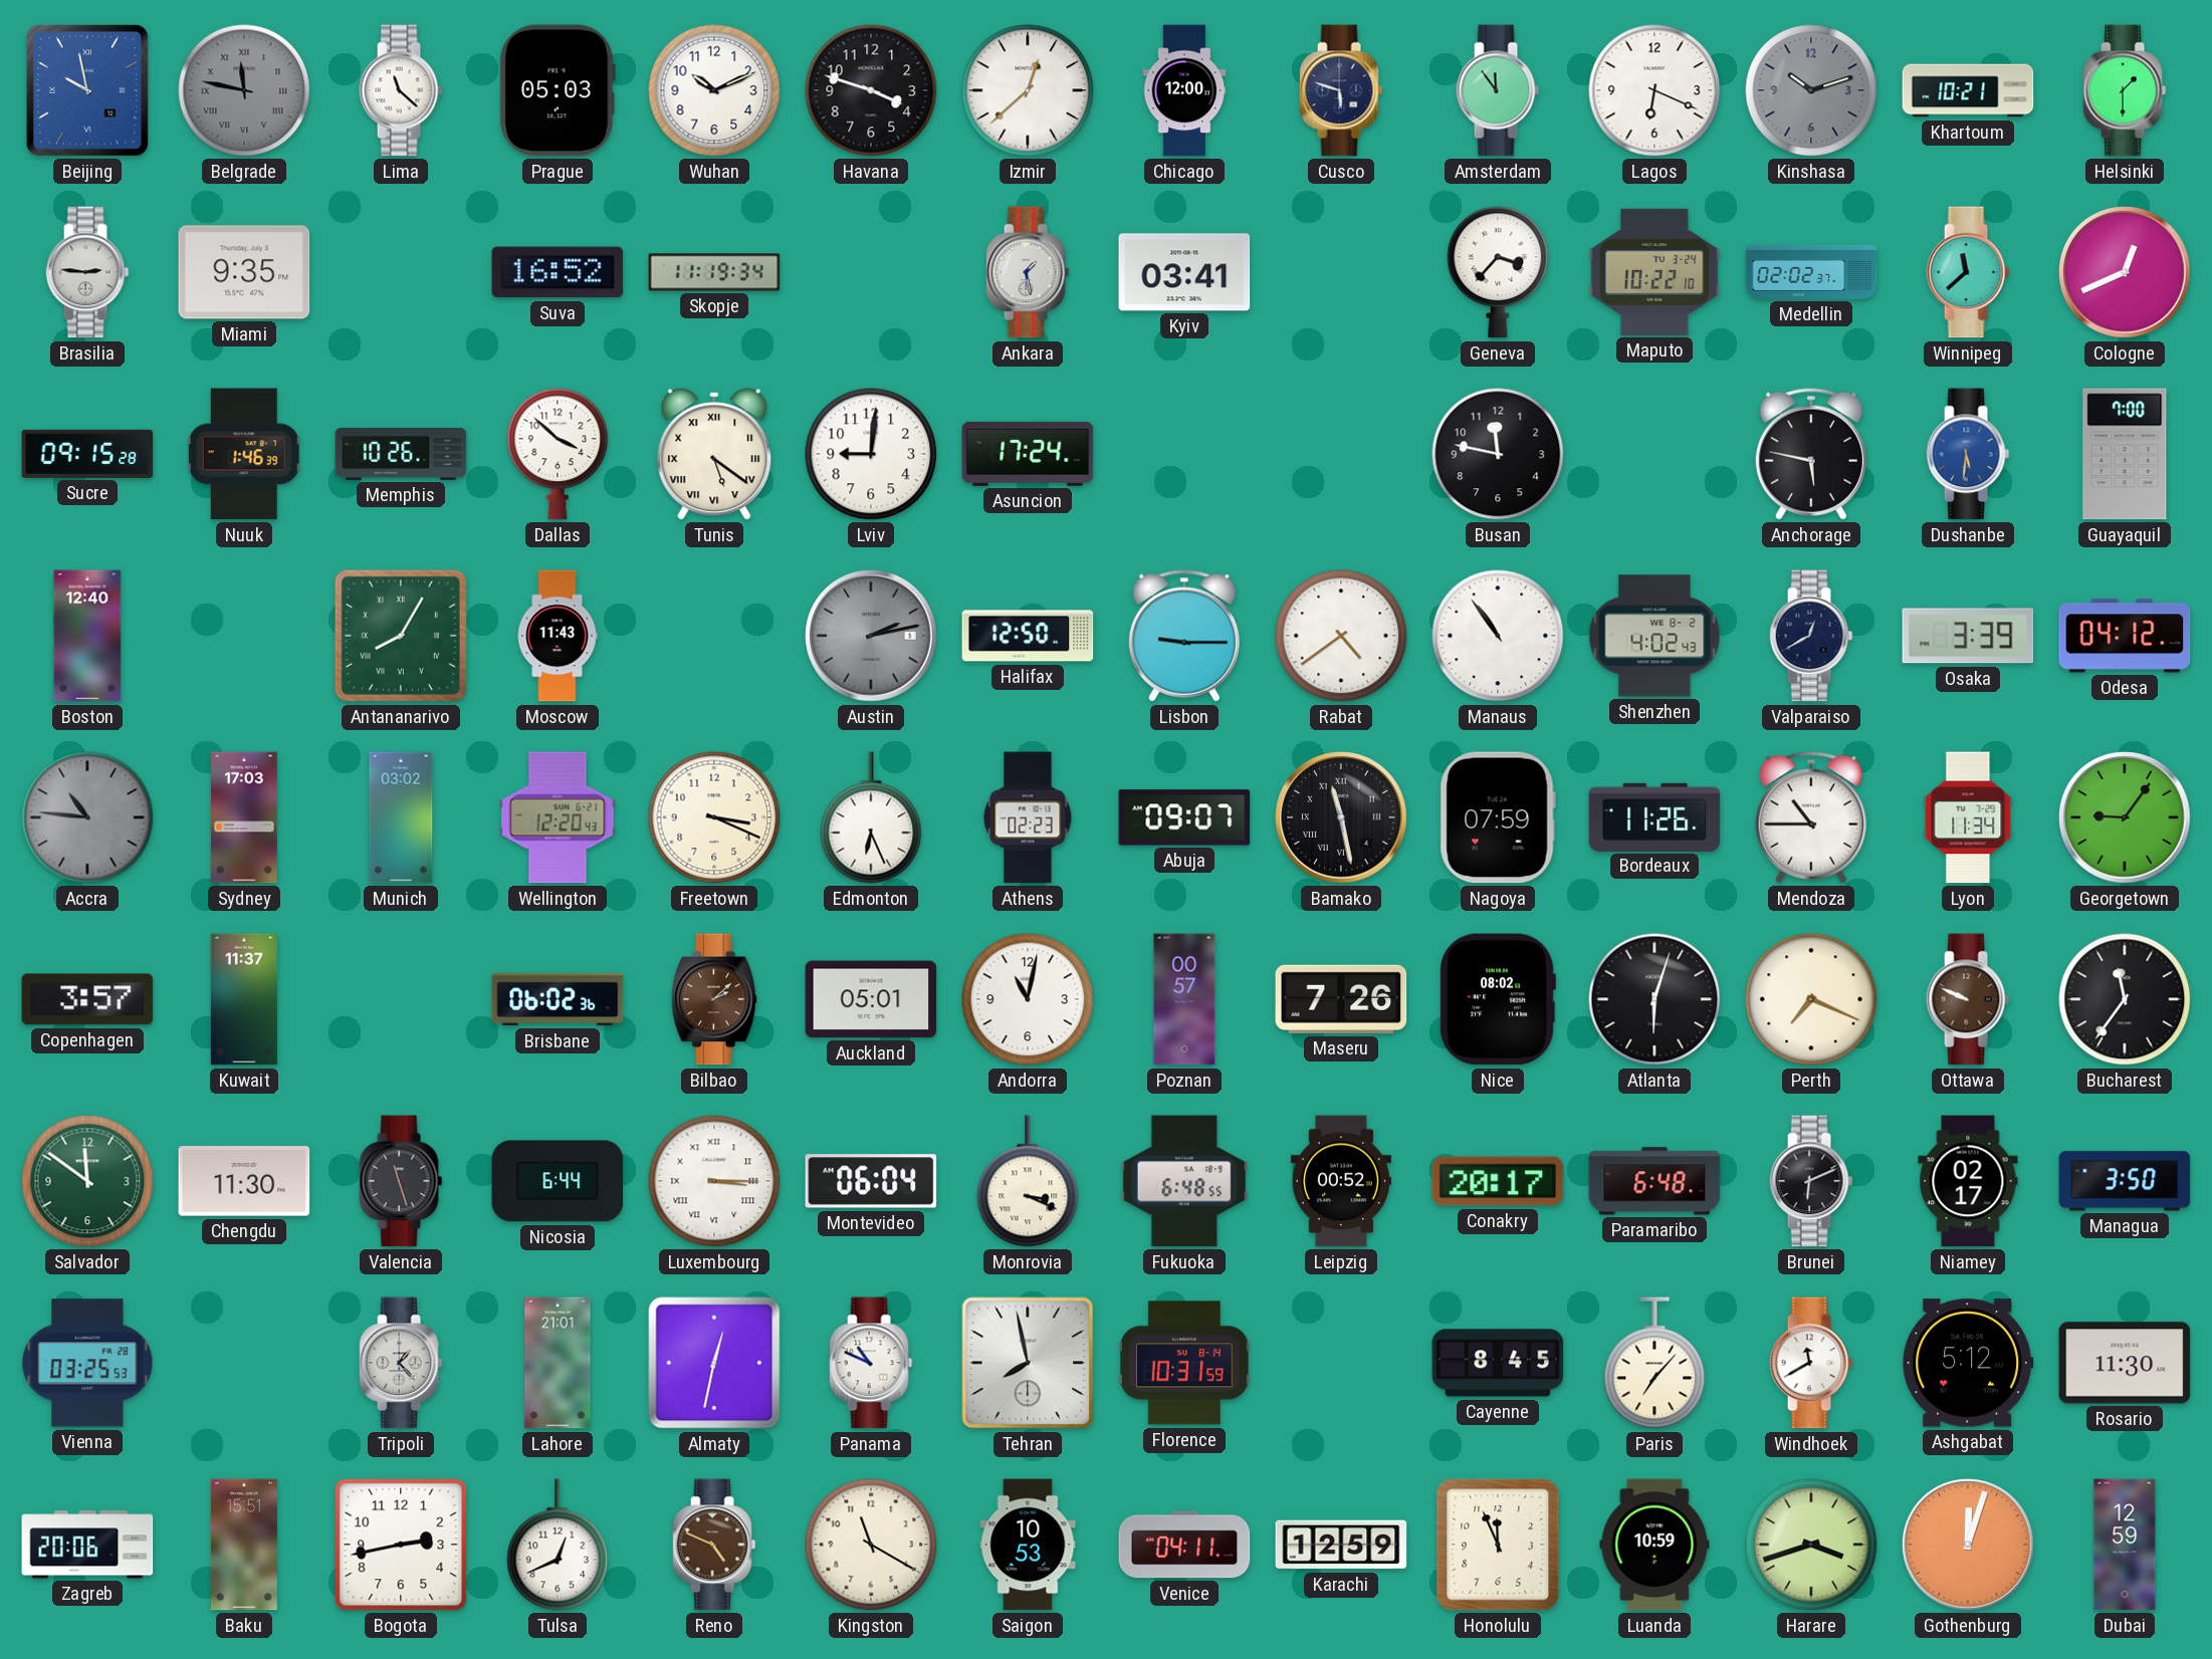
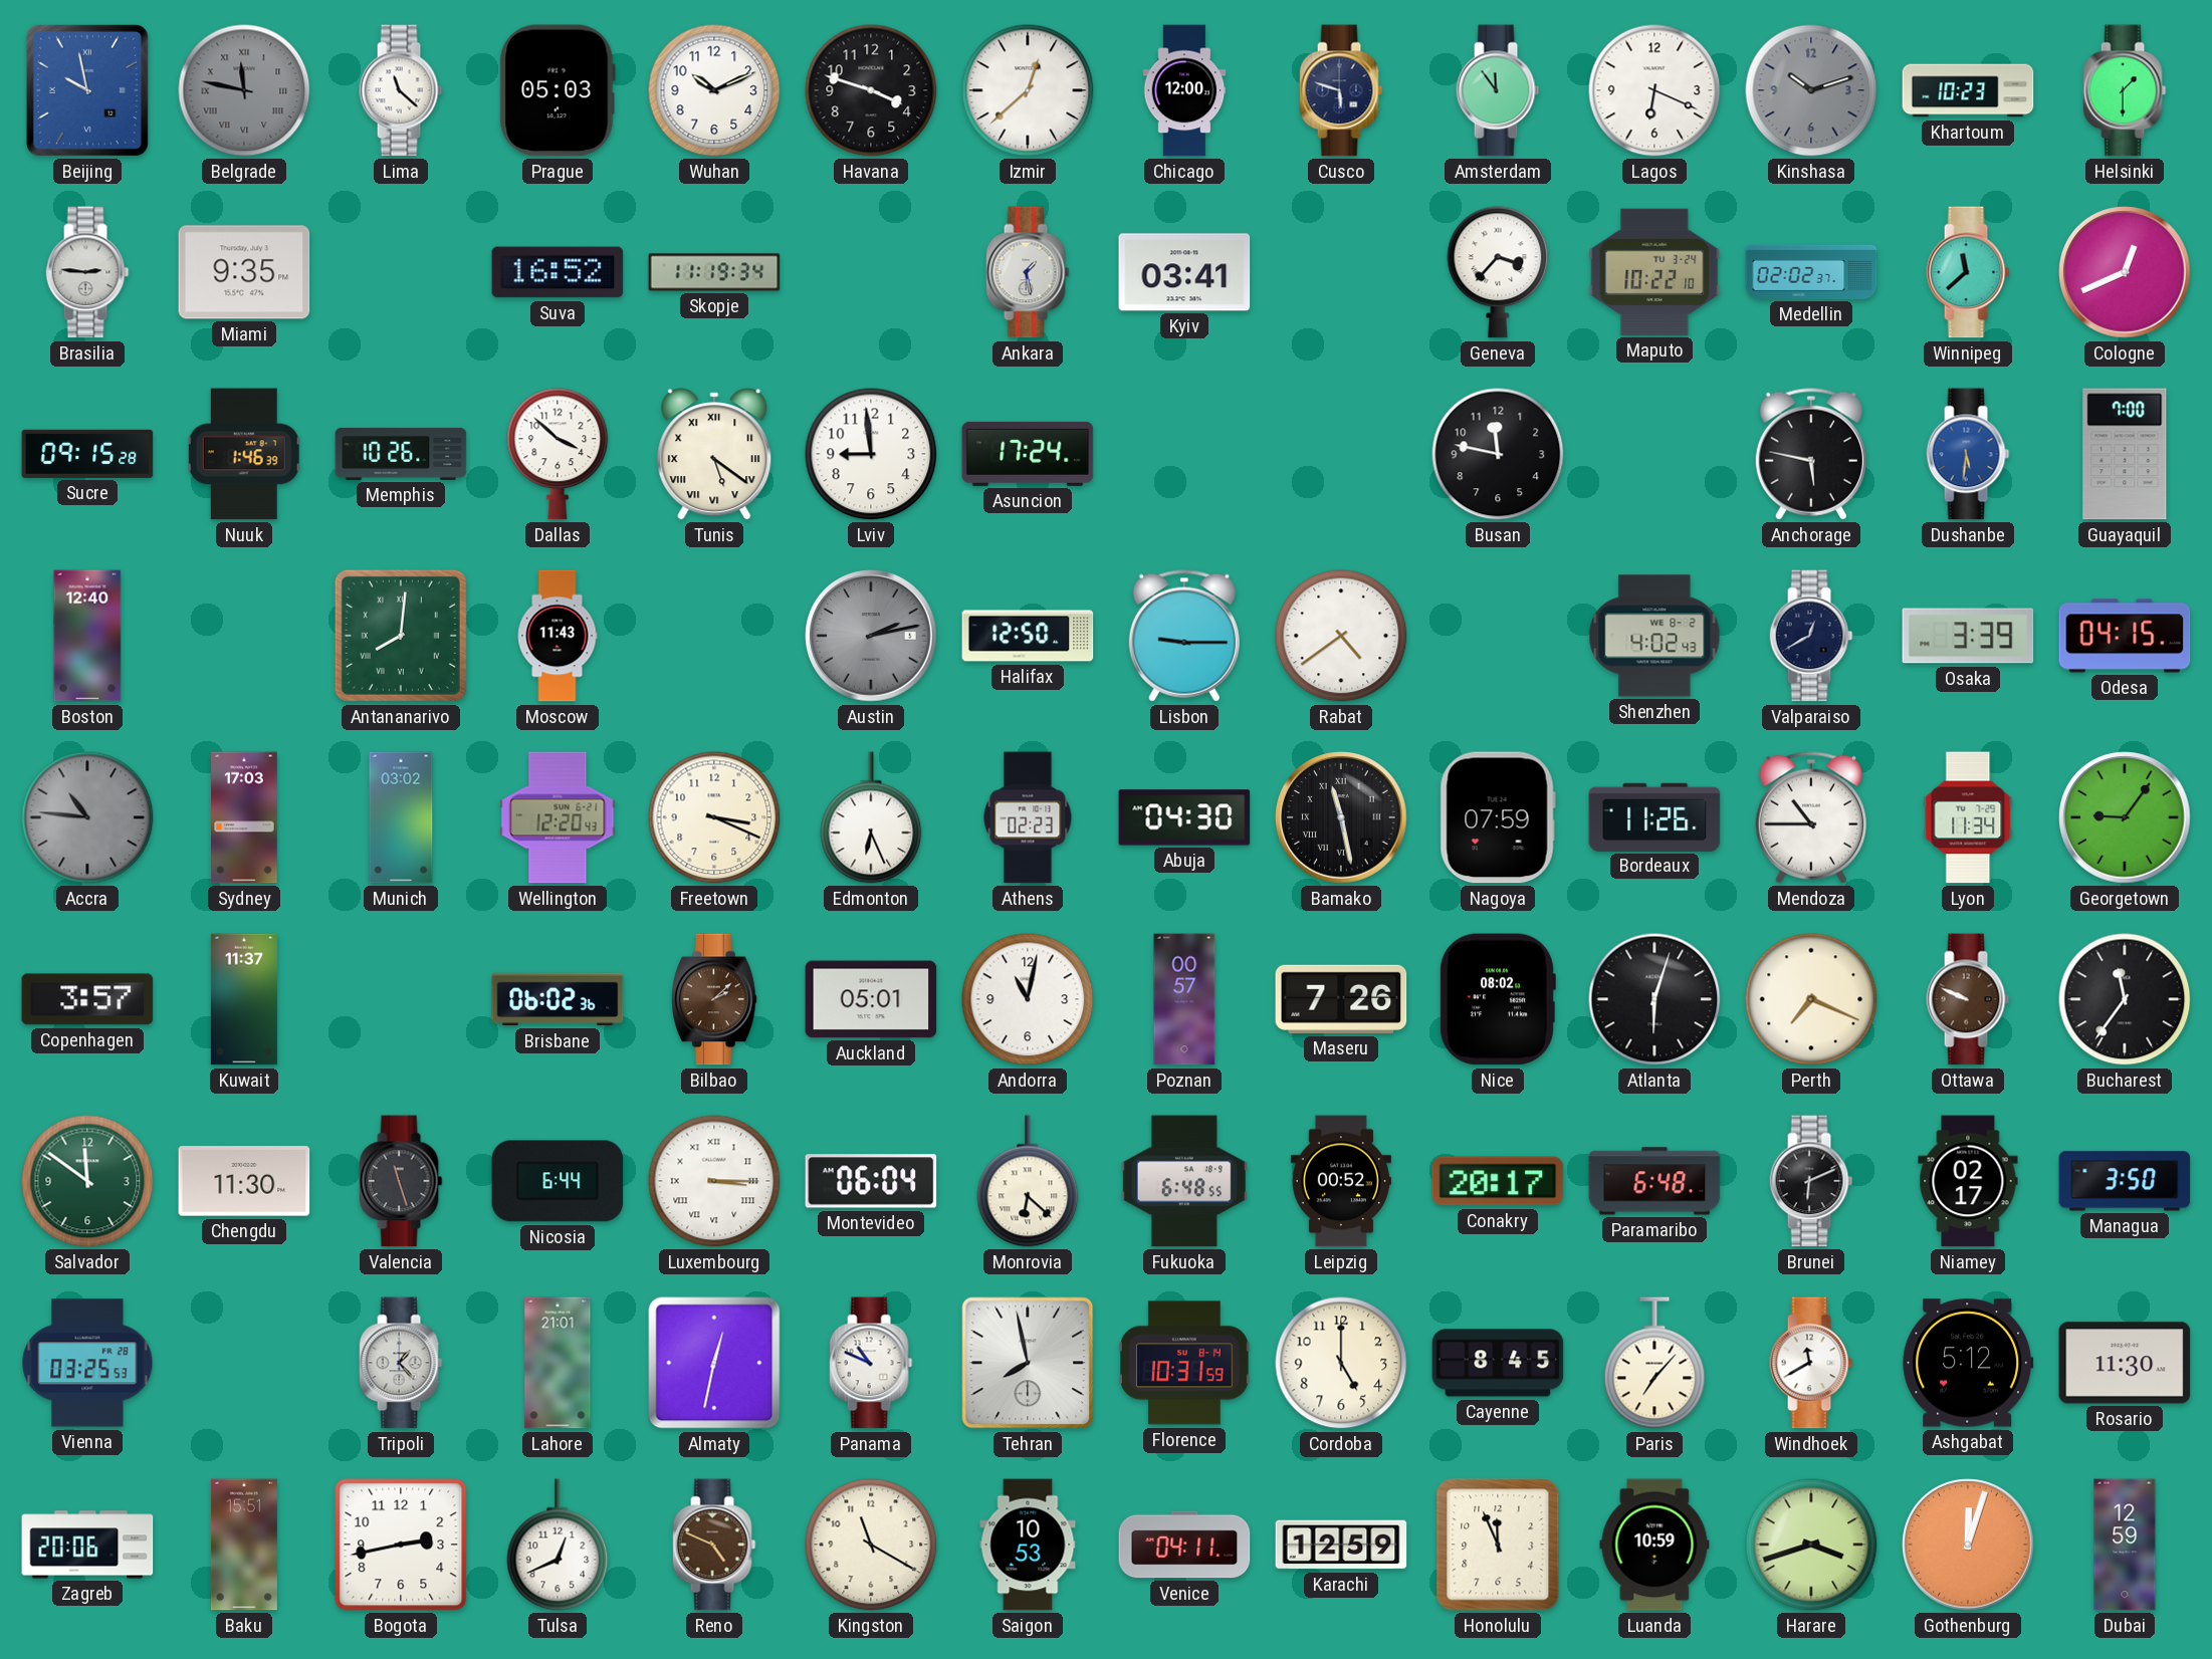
Khartoum: 10:21 -> 10:23
Lviv: 9:01 -> 8:59
Antananarivo: 8:05 -> 8:01
Manaus: 10:54 -> none
Odesa: 04:12 -> 04:15
Abuja: 09:07 -> 04:30
Monrovia: 3:19 -> 6:22
Cordoba: none -> 5:00
